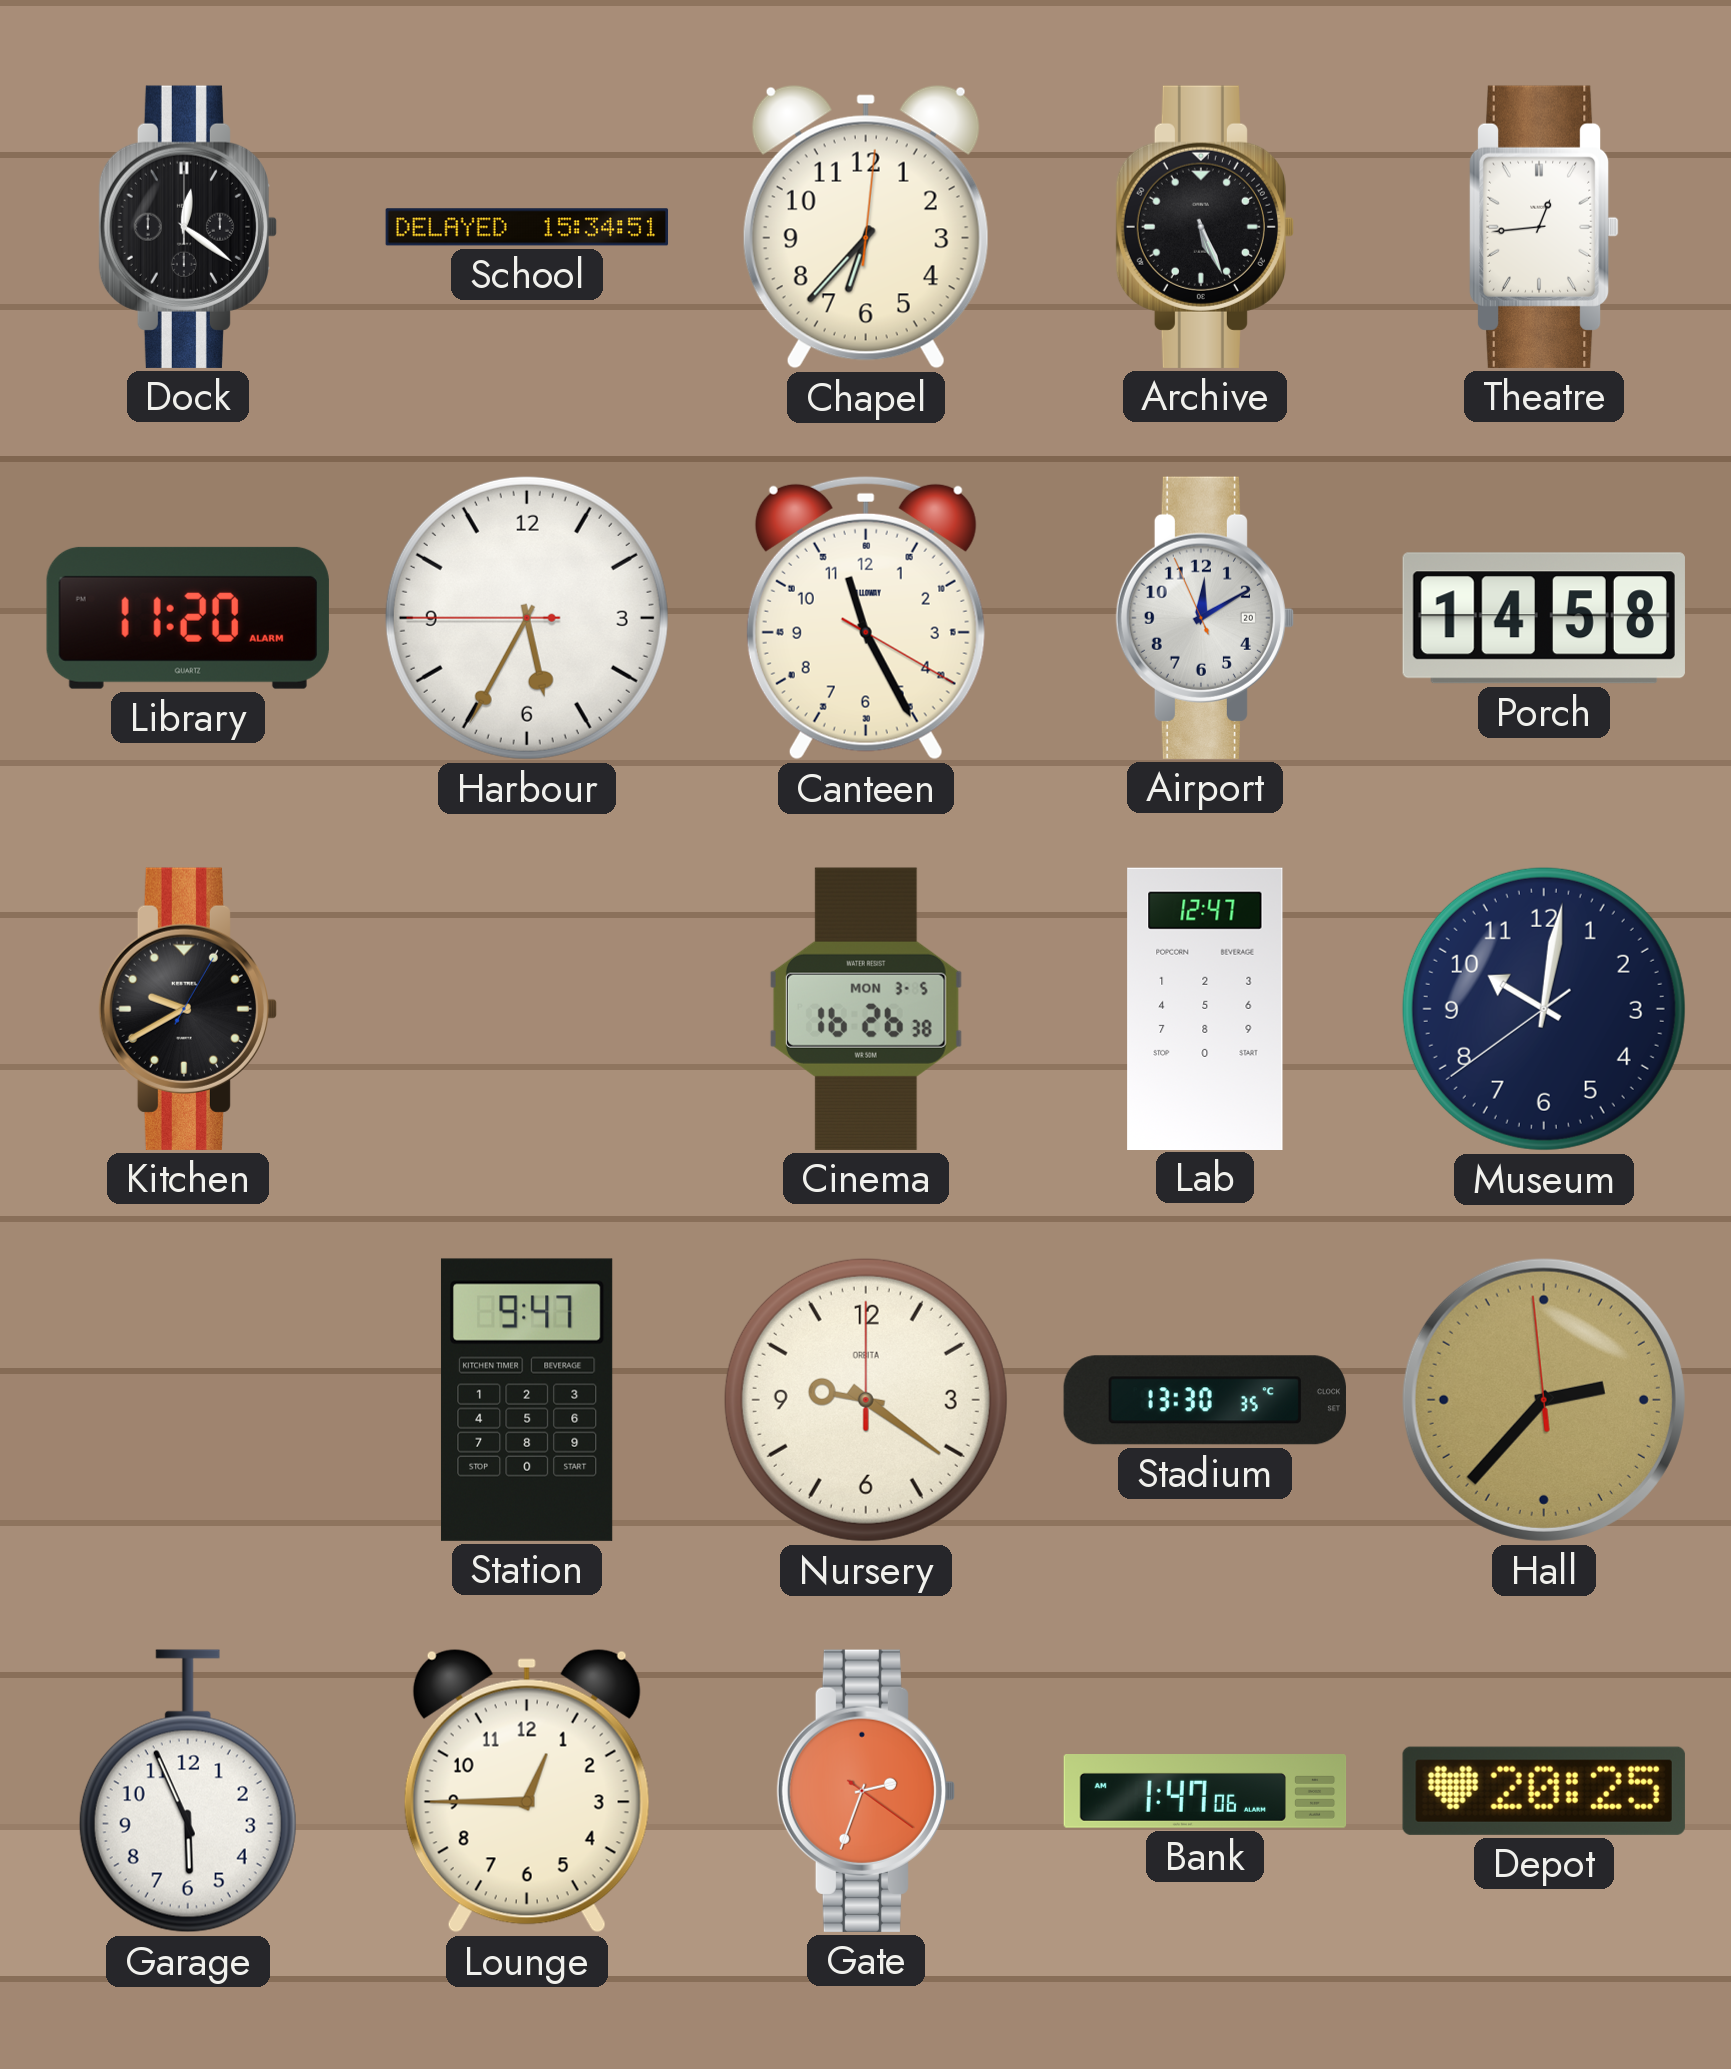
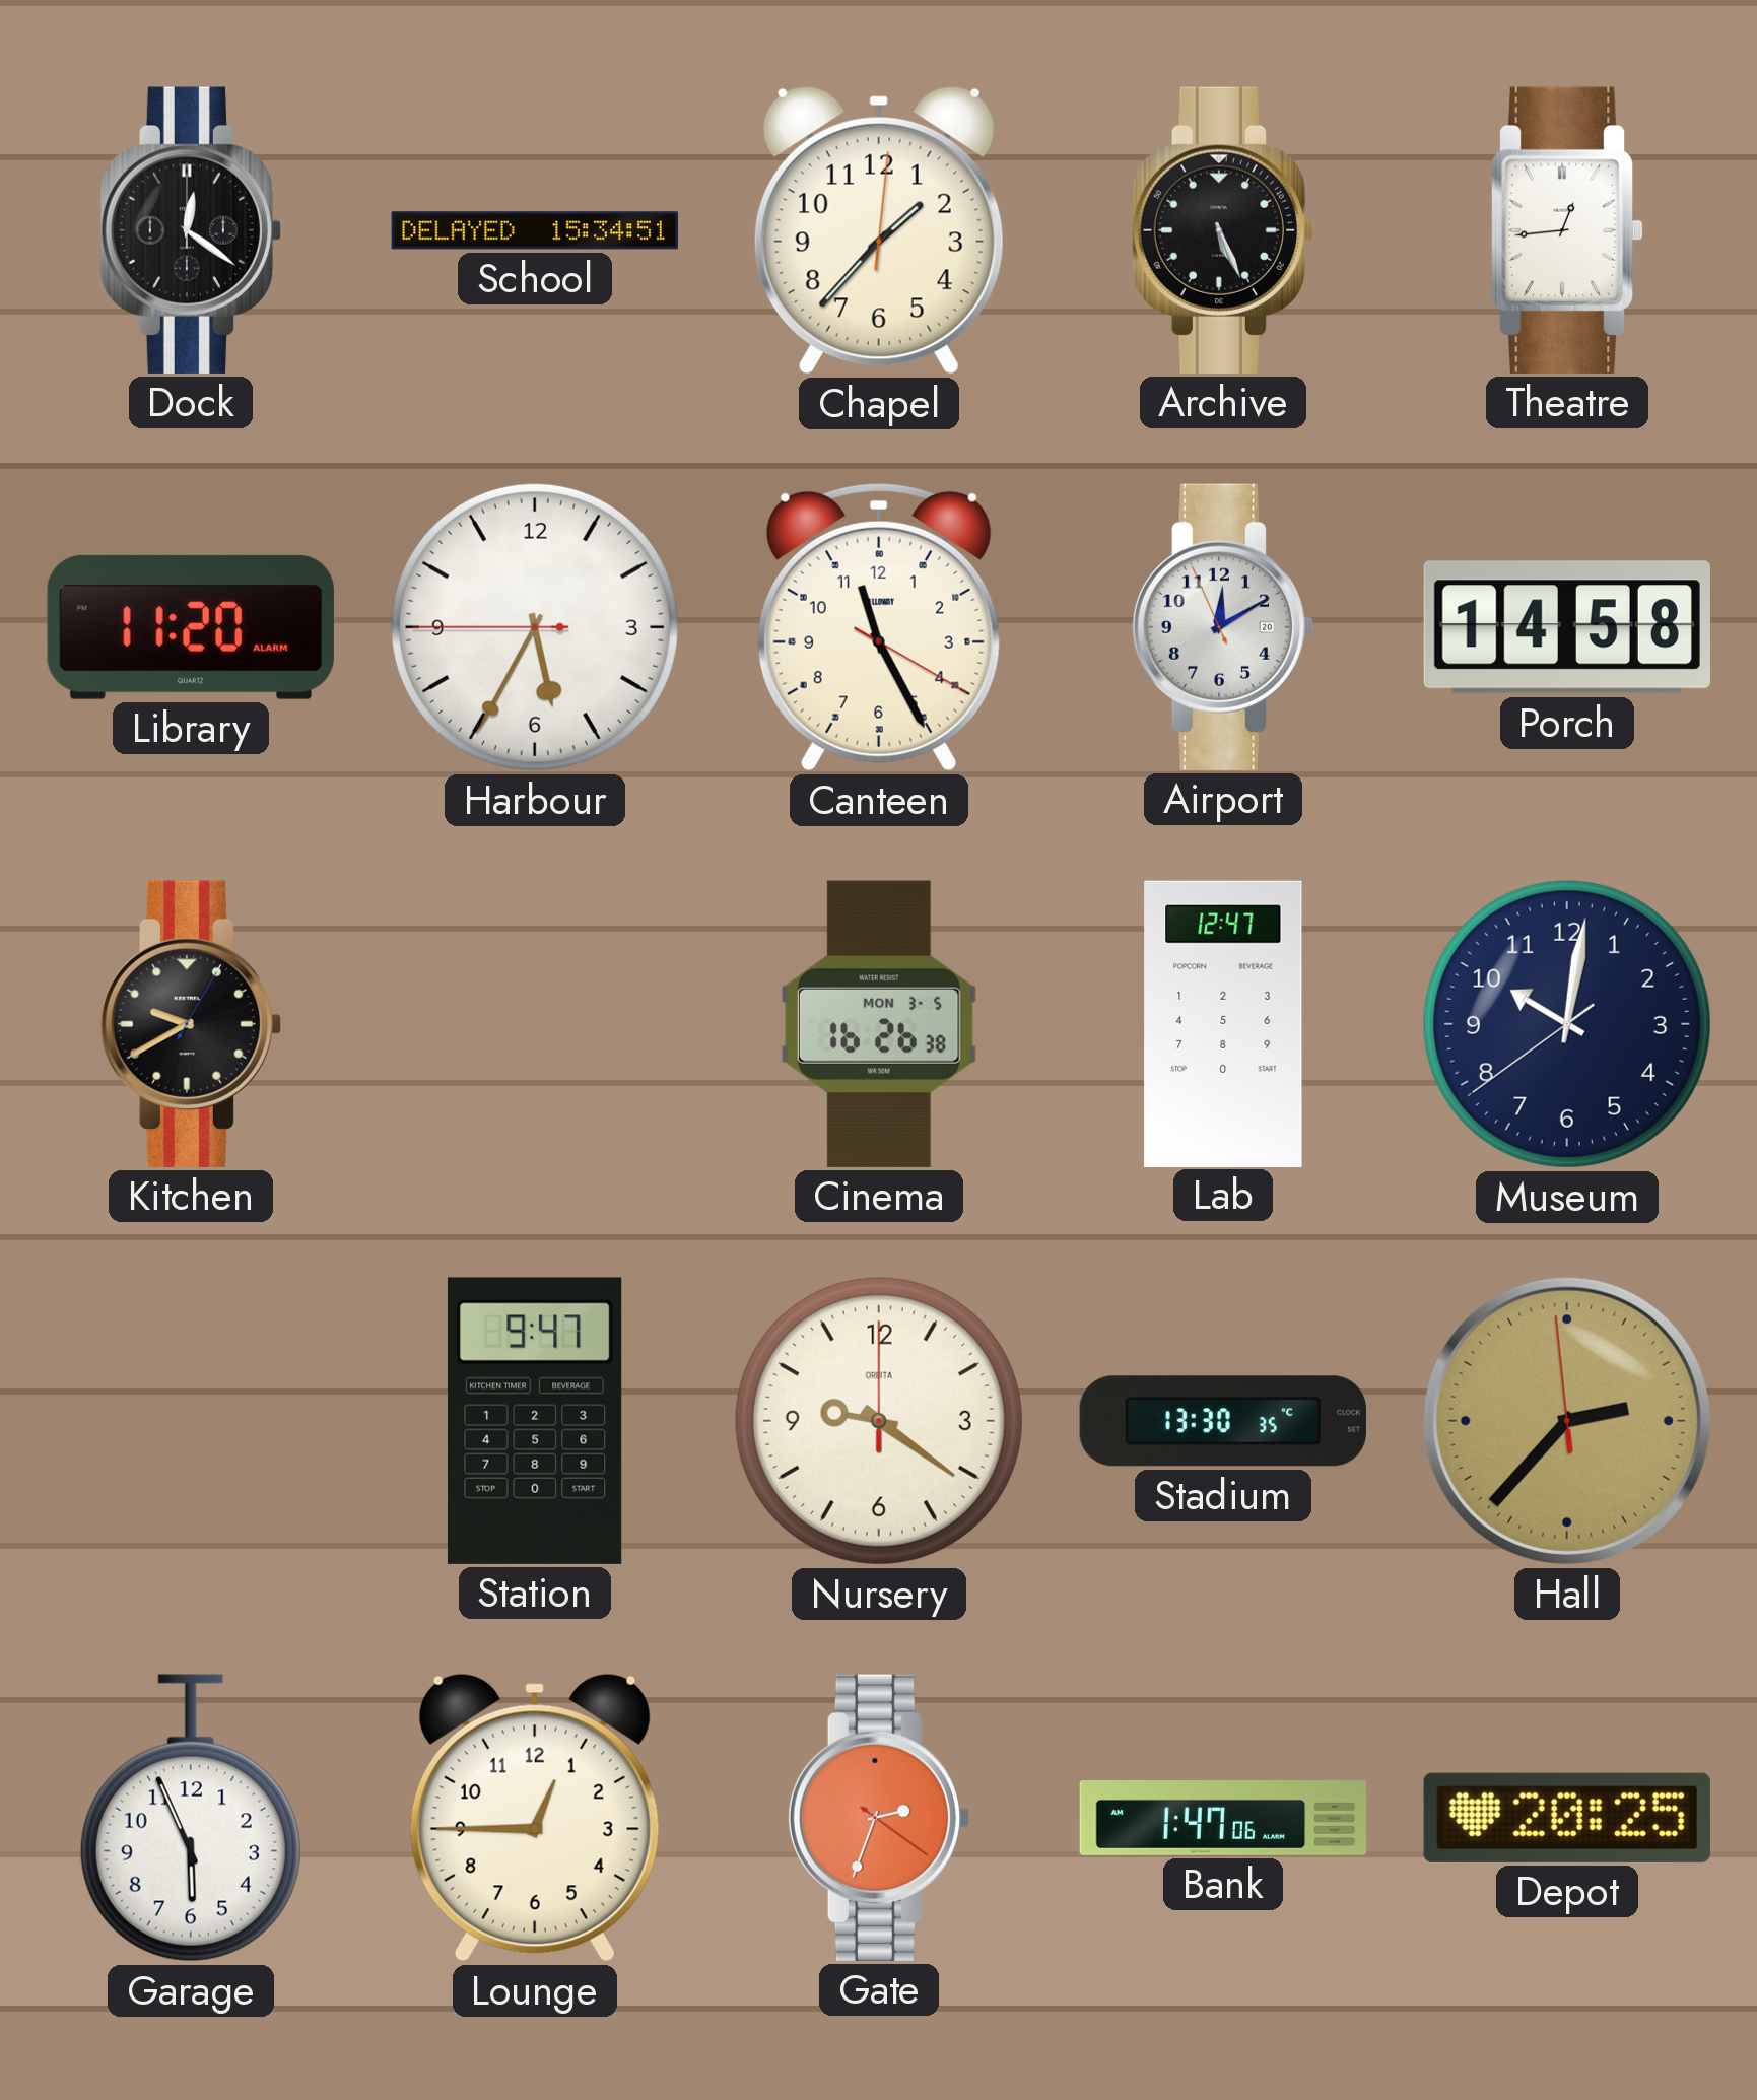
Chapel: 6:37 -> 1:37
